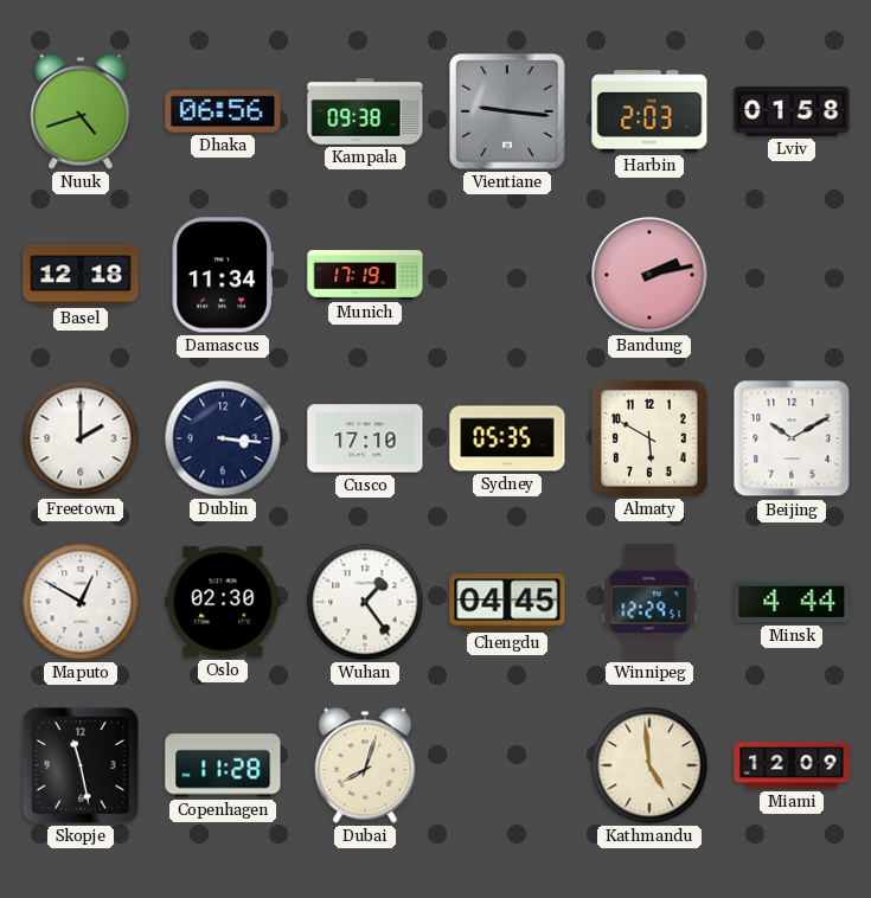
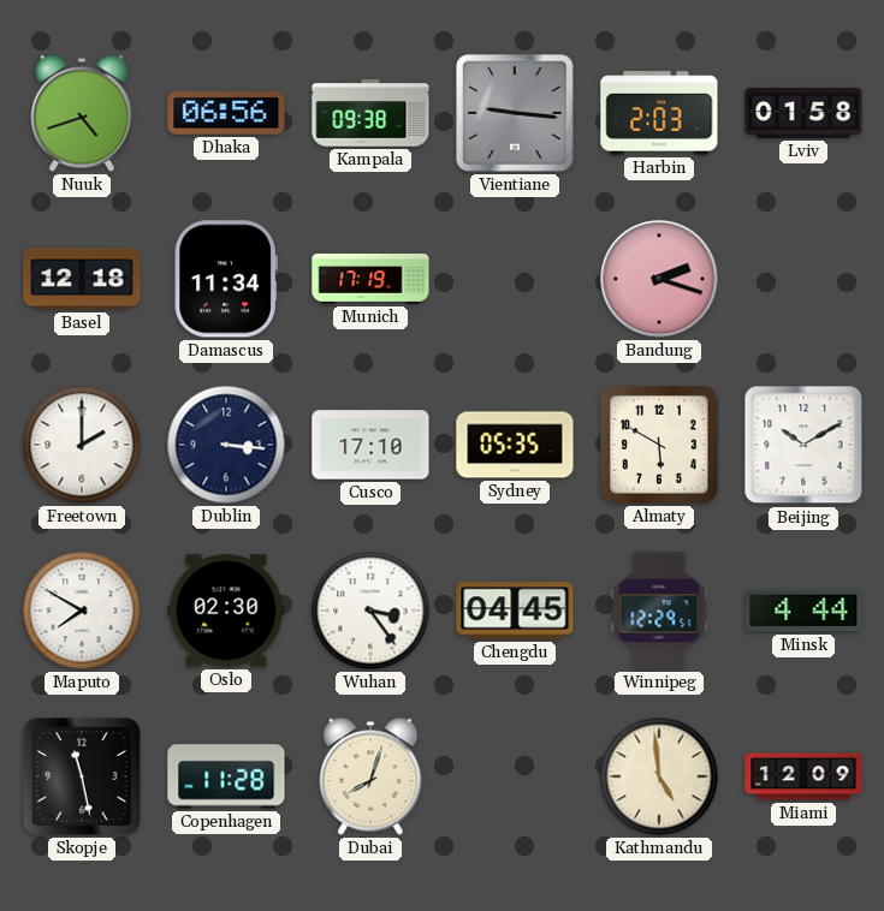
Bandung: 2:13 -> 2:18
Maputo: 12:50 -> 7:50
Wuhan: 1:24 -> 3:24
